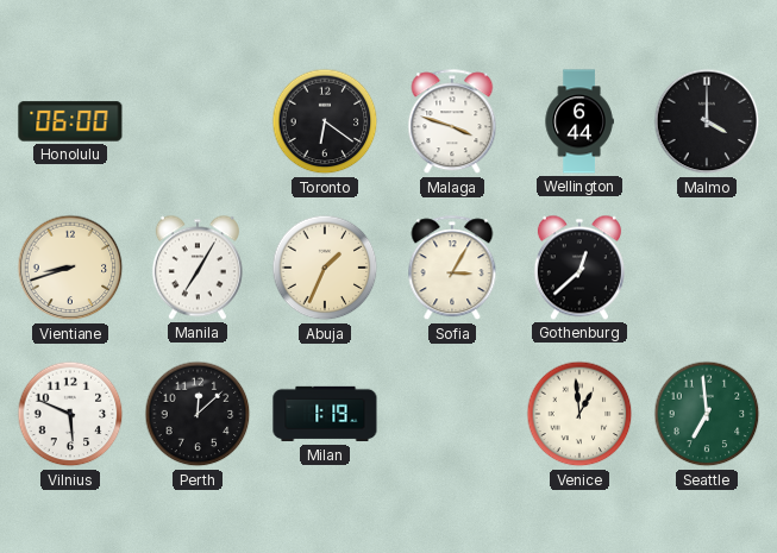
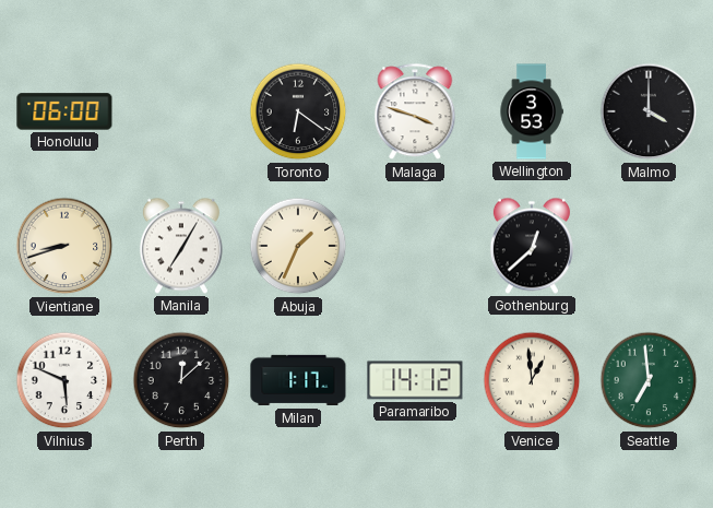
Wellington: 6:44 -> 3:53
Sofia: 3:05 -> none
Milan: 1:19 -> 1:17
Paramaribo: none -> 14:12
